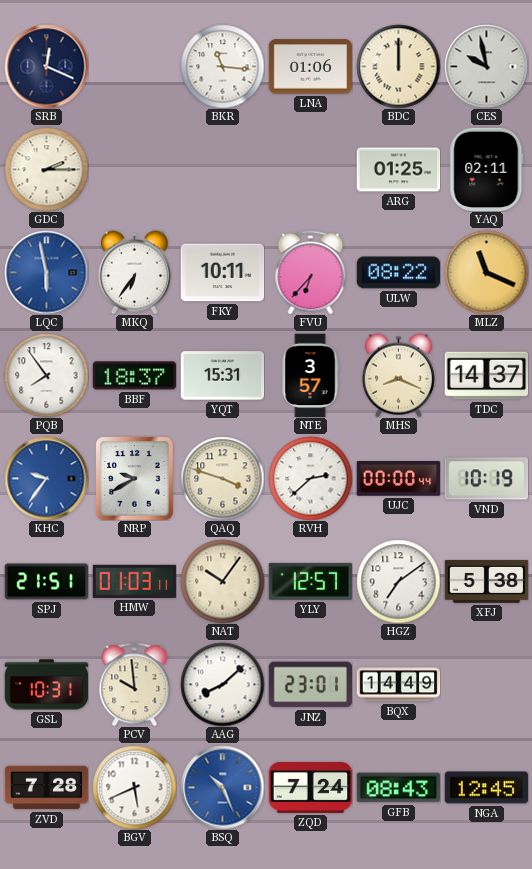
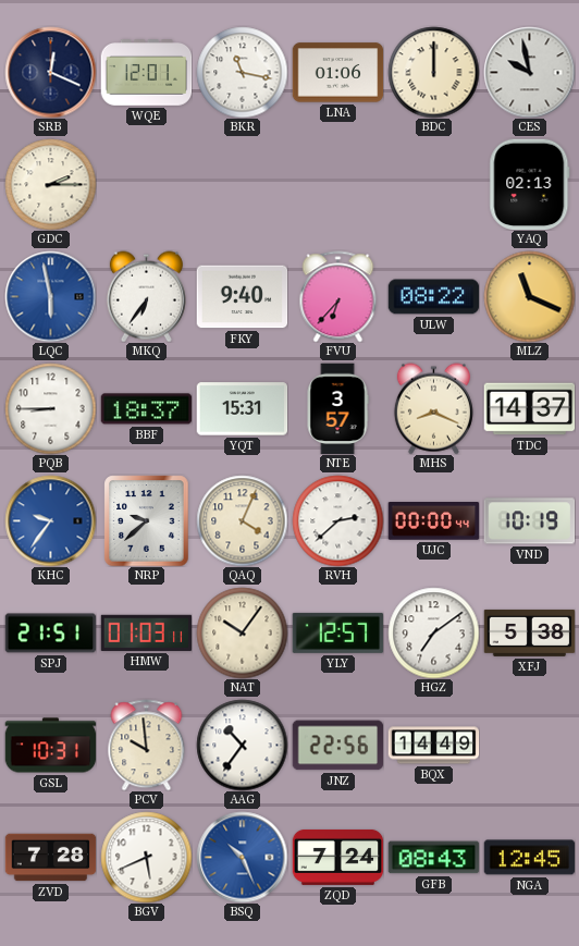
WQE: none -> 12:01
BKR: 11:16 -> 11:17
ARG: 01:25 -> none
YAQ: 02:11 -> 02:13
FKY: 10:11 -> 9:40
PQB: 7:54 -> 8:45
NRP: 9:40 -> 9:38
QAQ: 3:48 -> 4:04
AAG: 8:08 -> 10:36
JNZ: 23:01 -> 22:56
